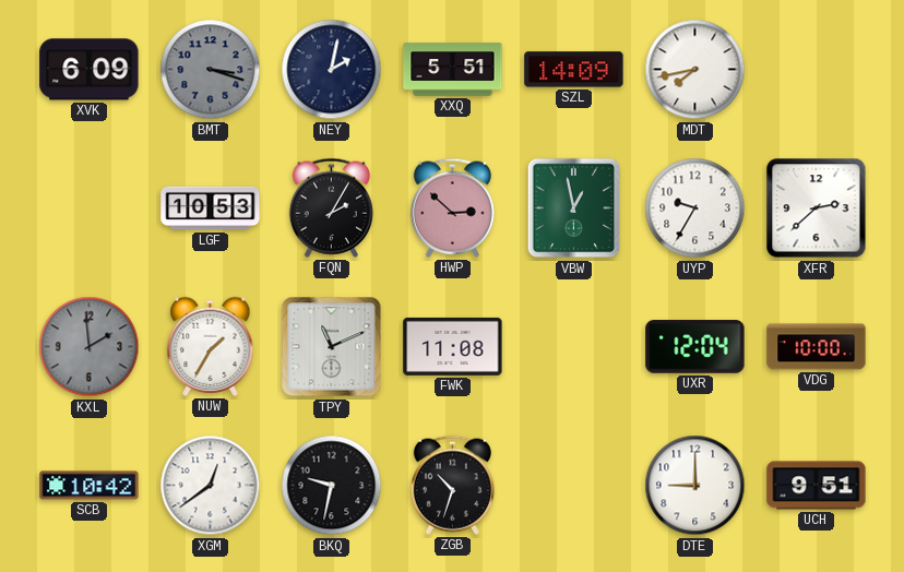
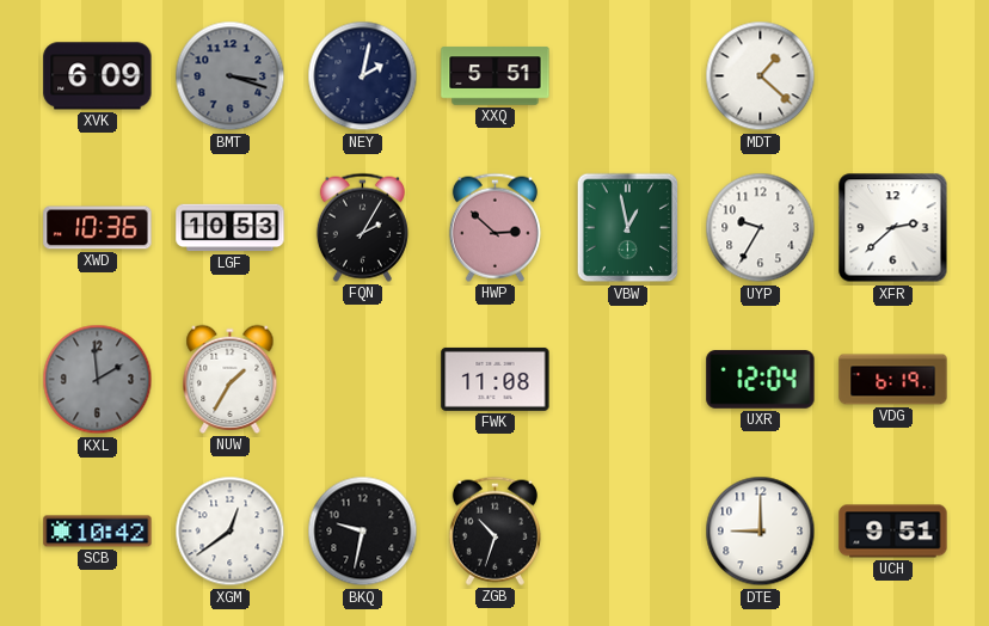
SZL: 14:09 -> none
MDT: 7:43 -> 1:22
XWD: none -> 10:36
TPY: 11:11 -> none
VDG: 10:00 -> 6:19
